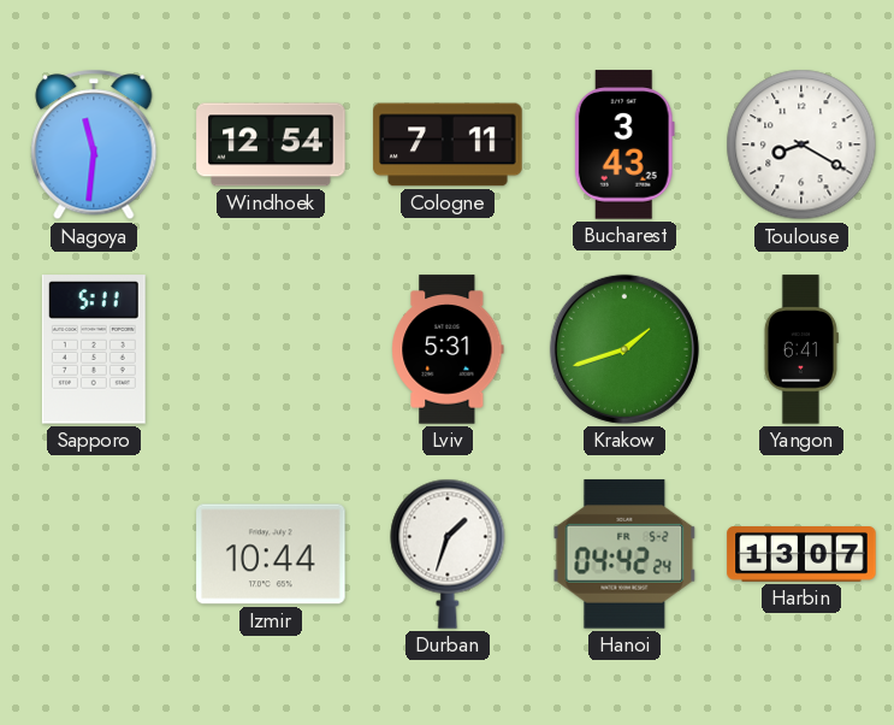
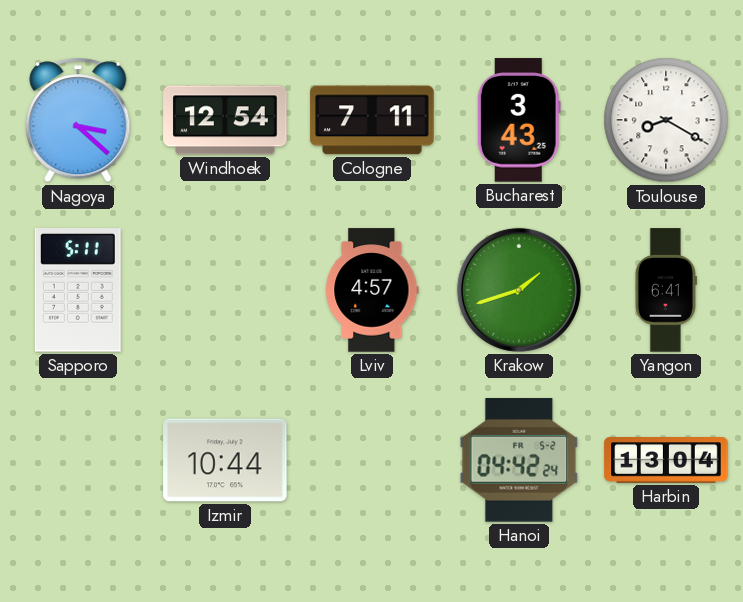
Nagoya: 11:31 -> 3:22
Lviv: 5:31 -> 4:57
Durban: 1:33 -> none
Harbin: 13:07 -> 13:04
